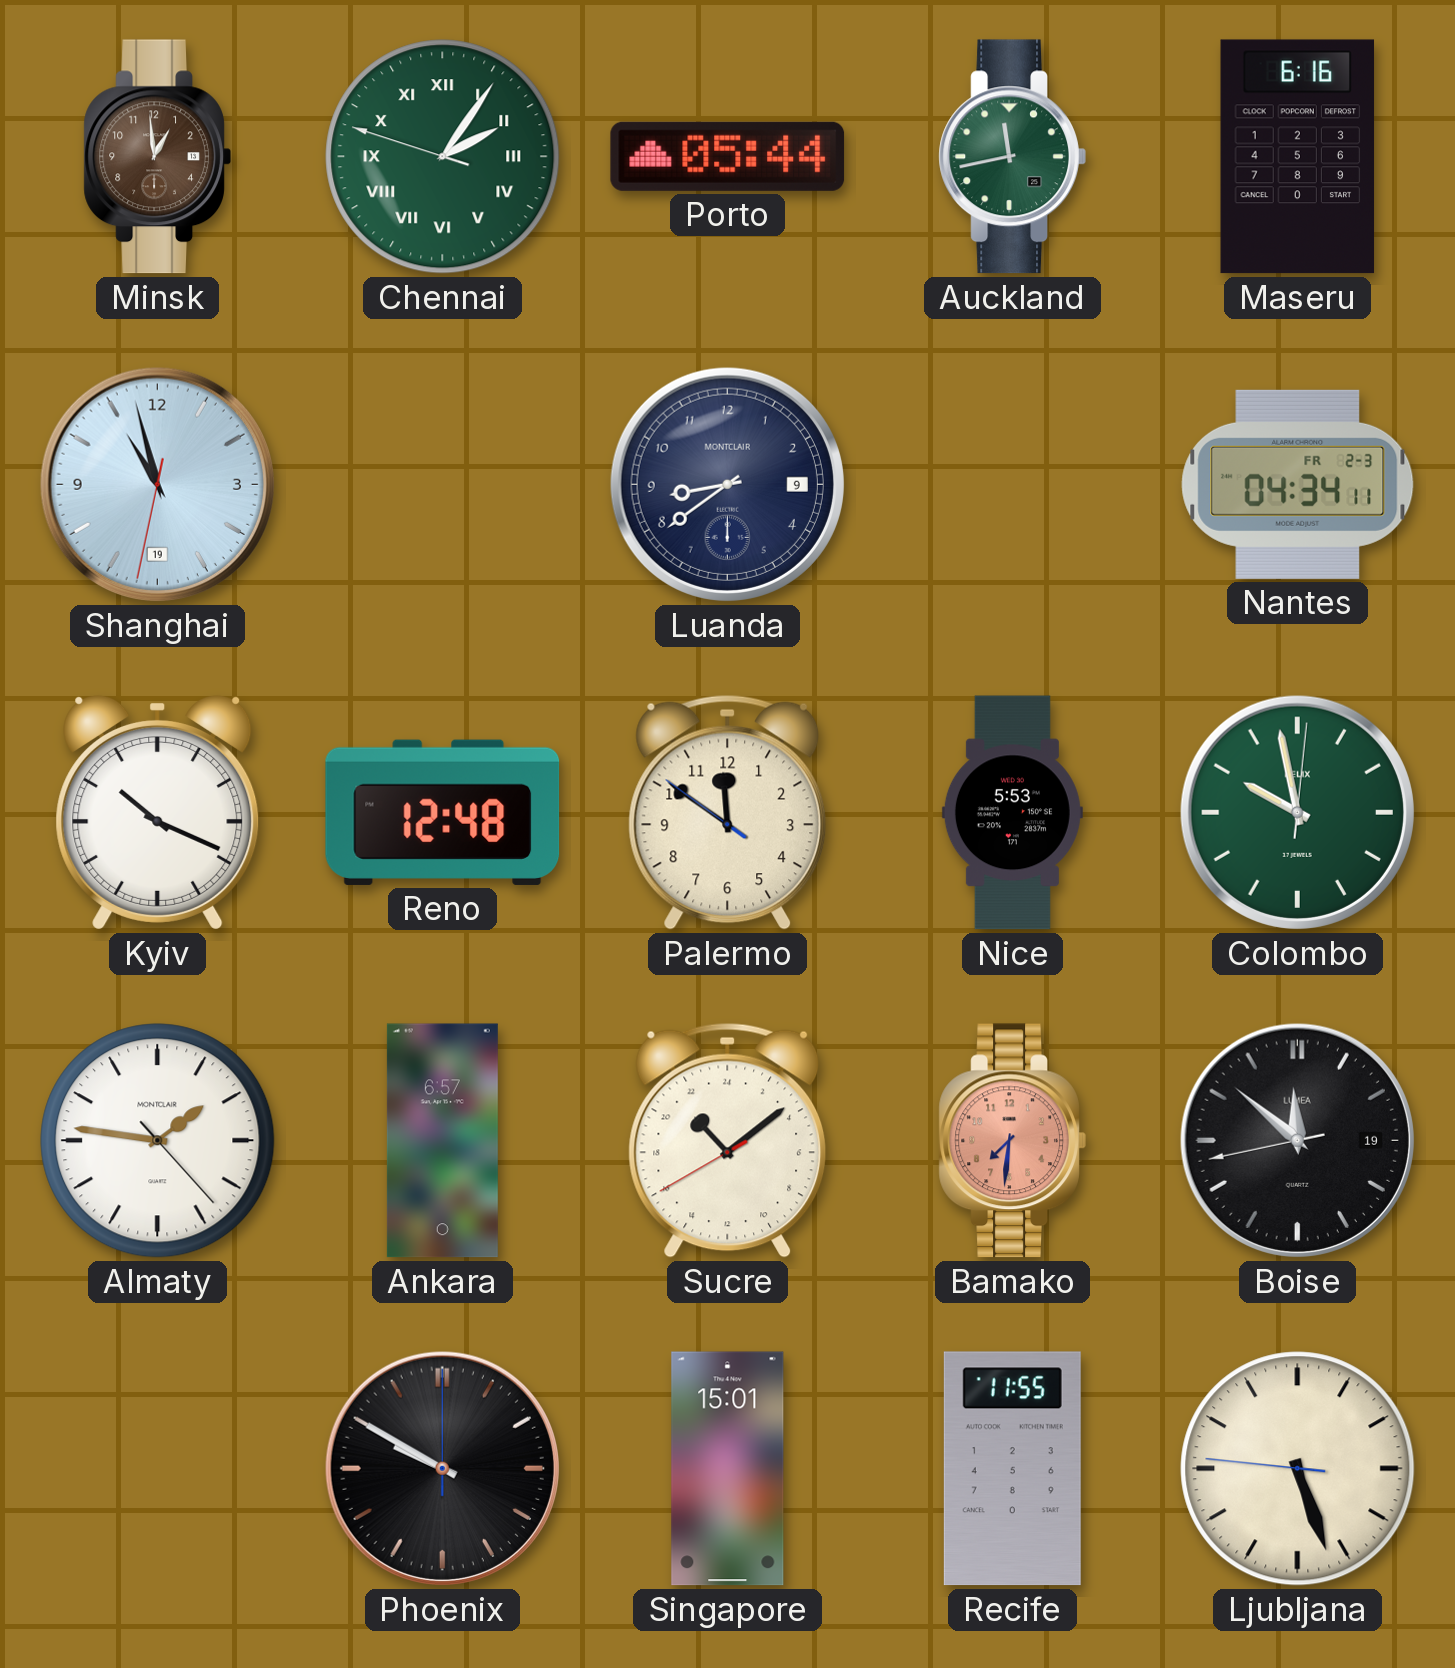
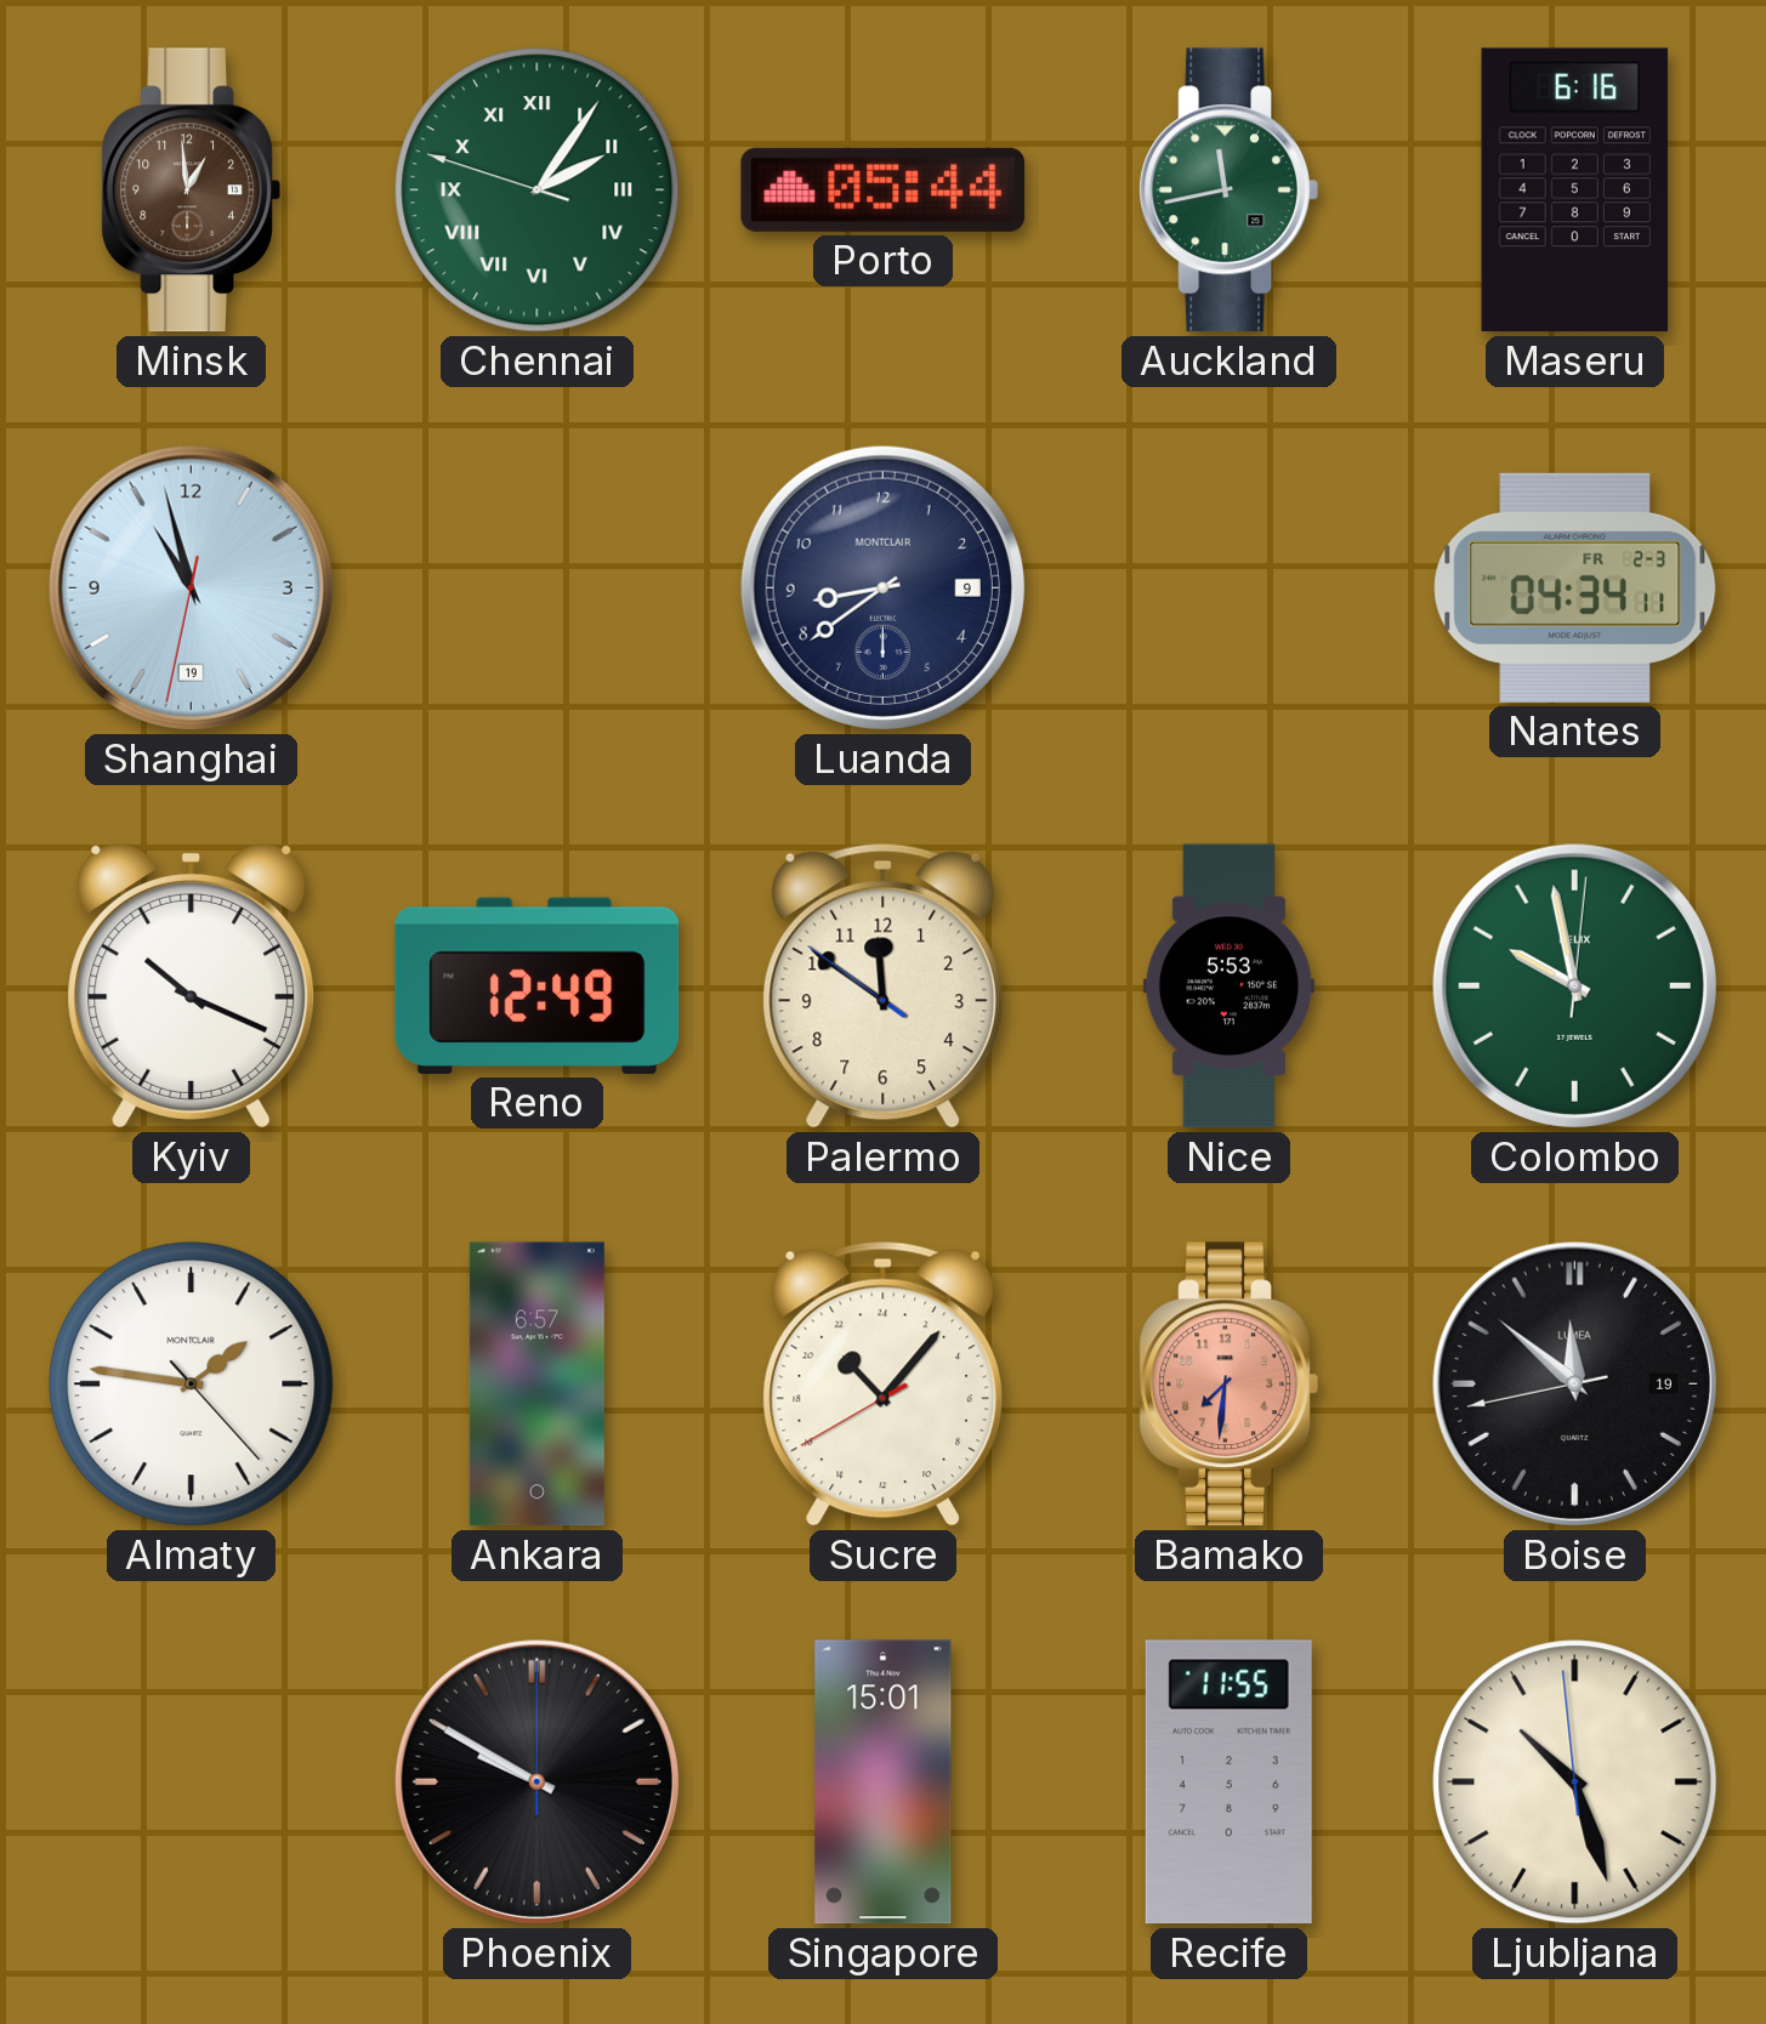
Reno: 12:48 -> 12:49
Sucre: 21:08 -> 21:06
Ljubljana: 5:26 -> 10:26
